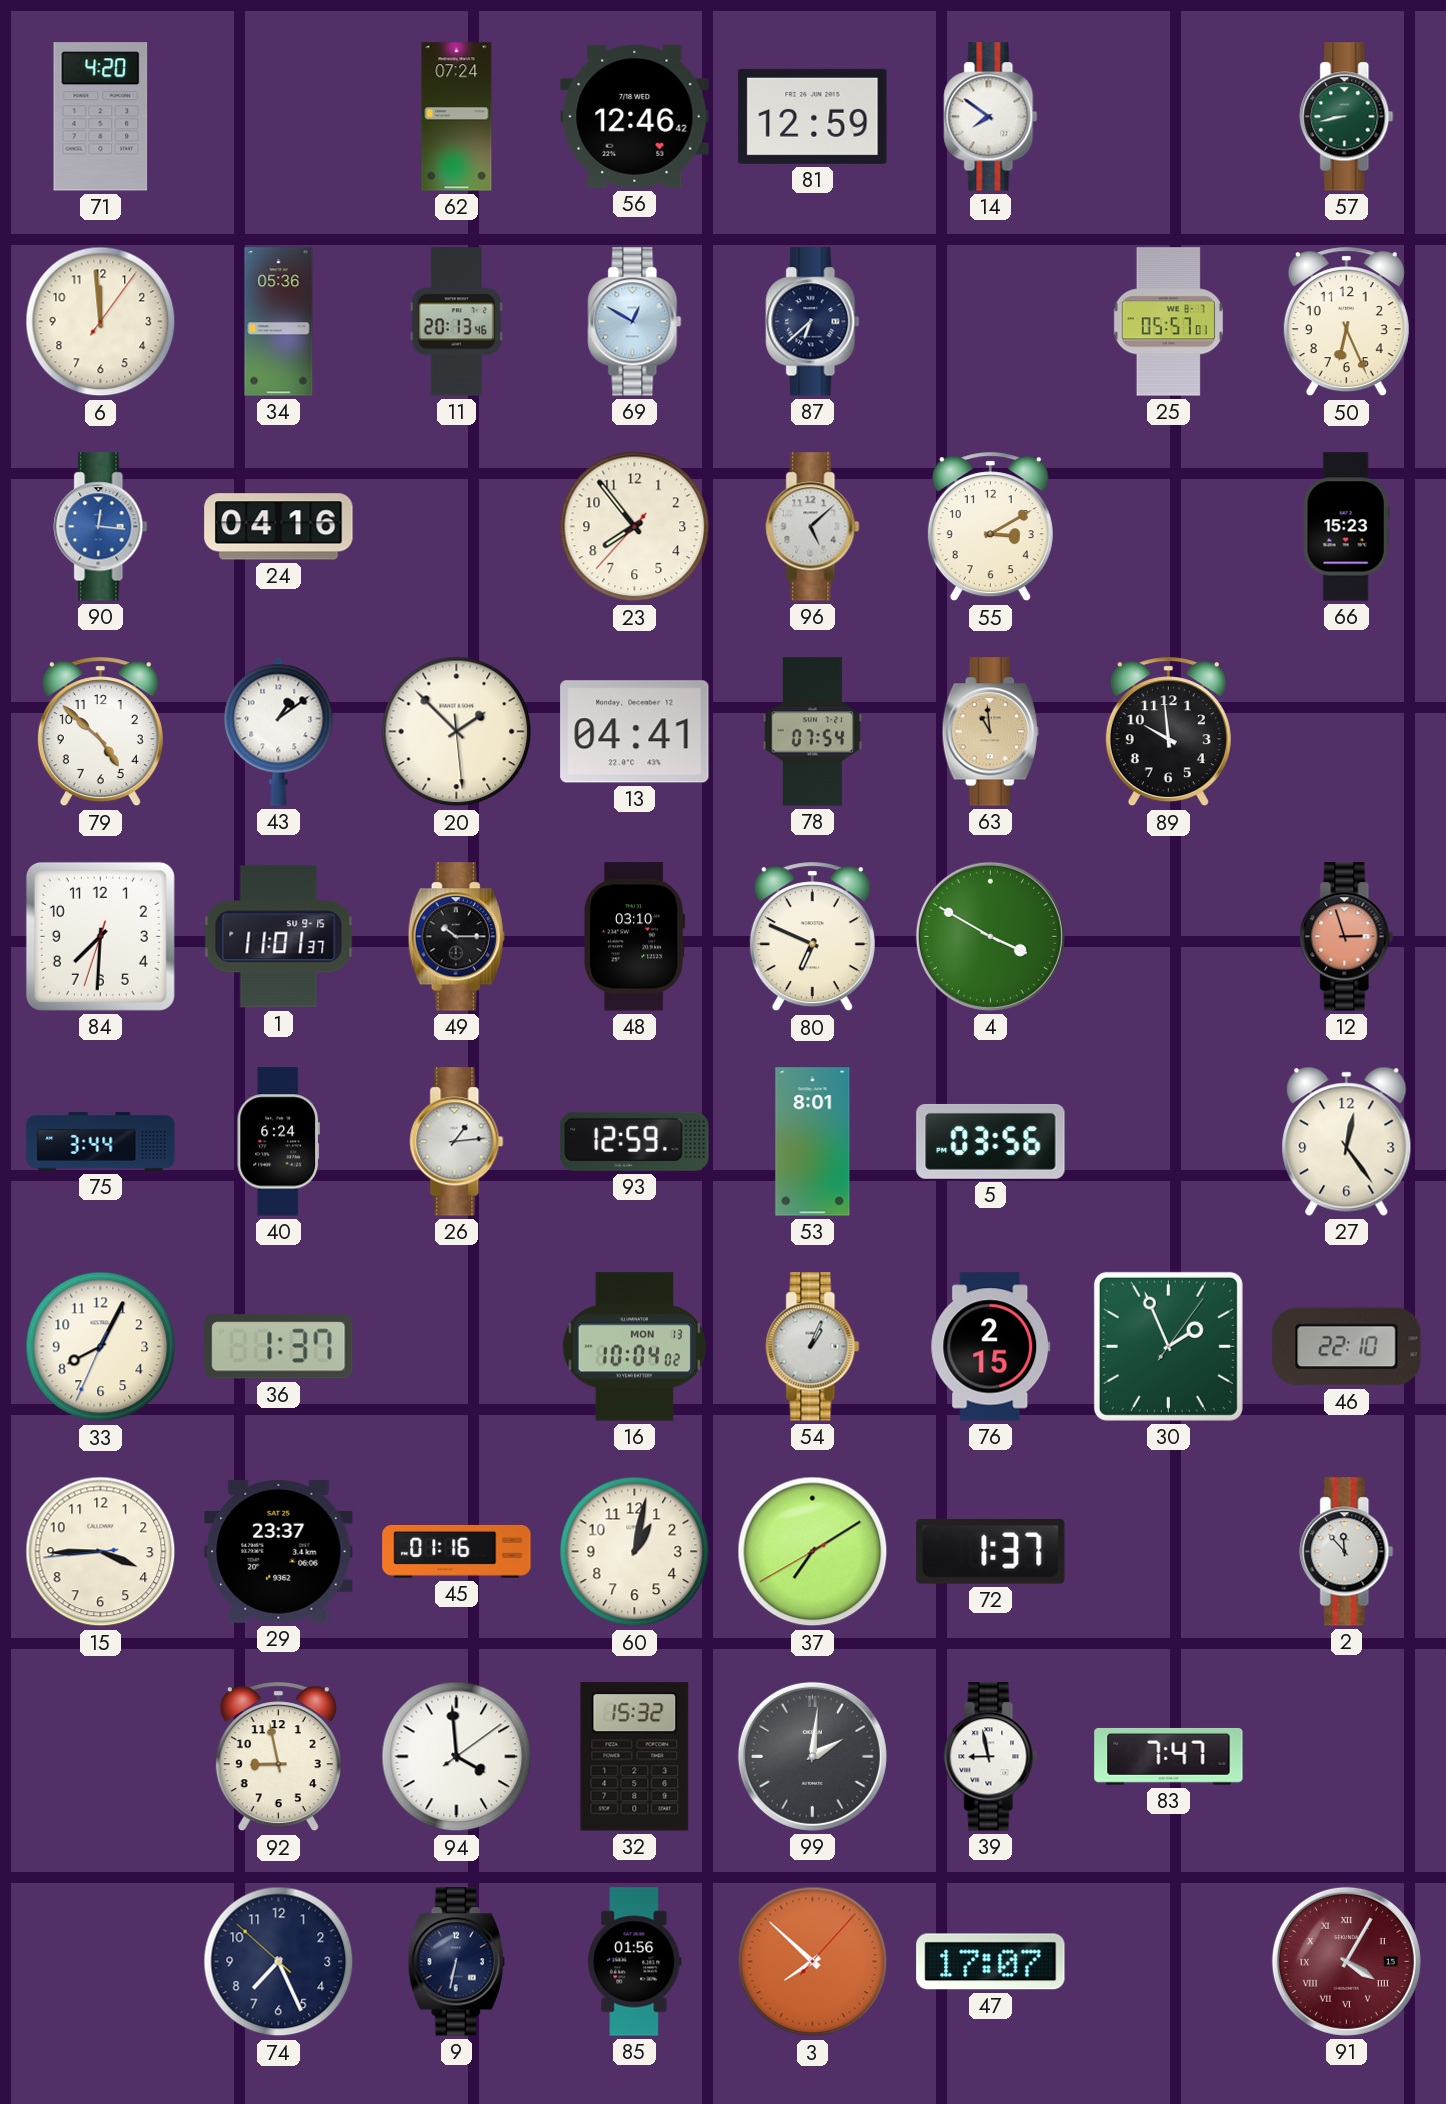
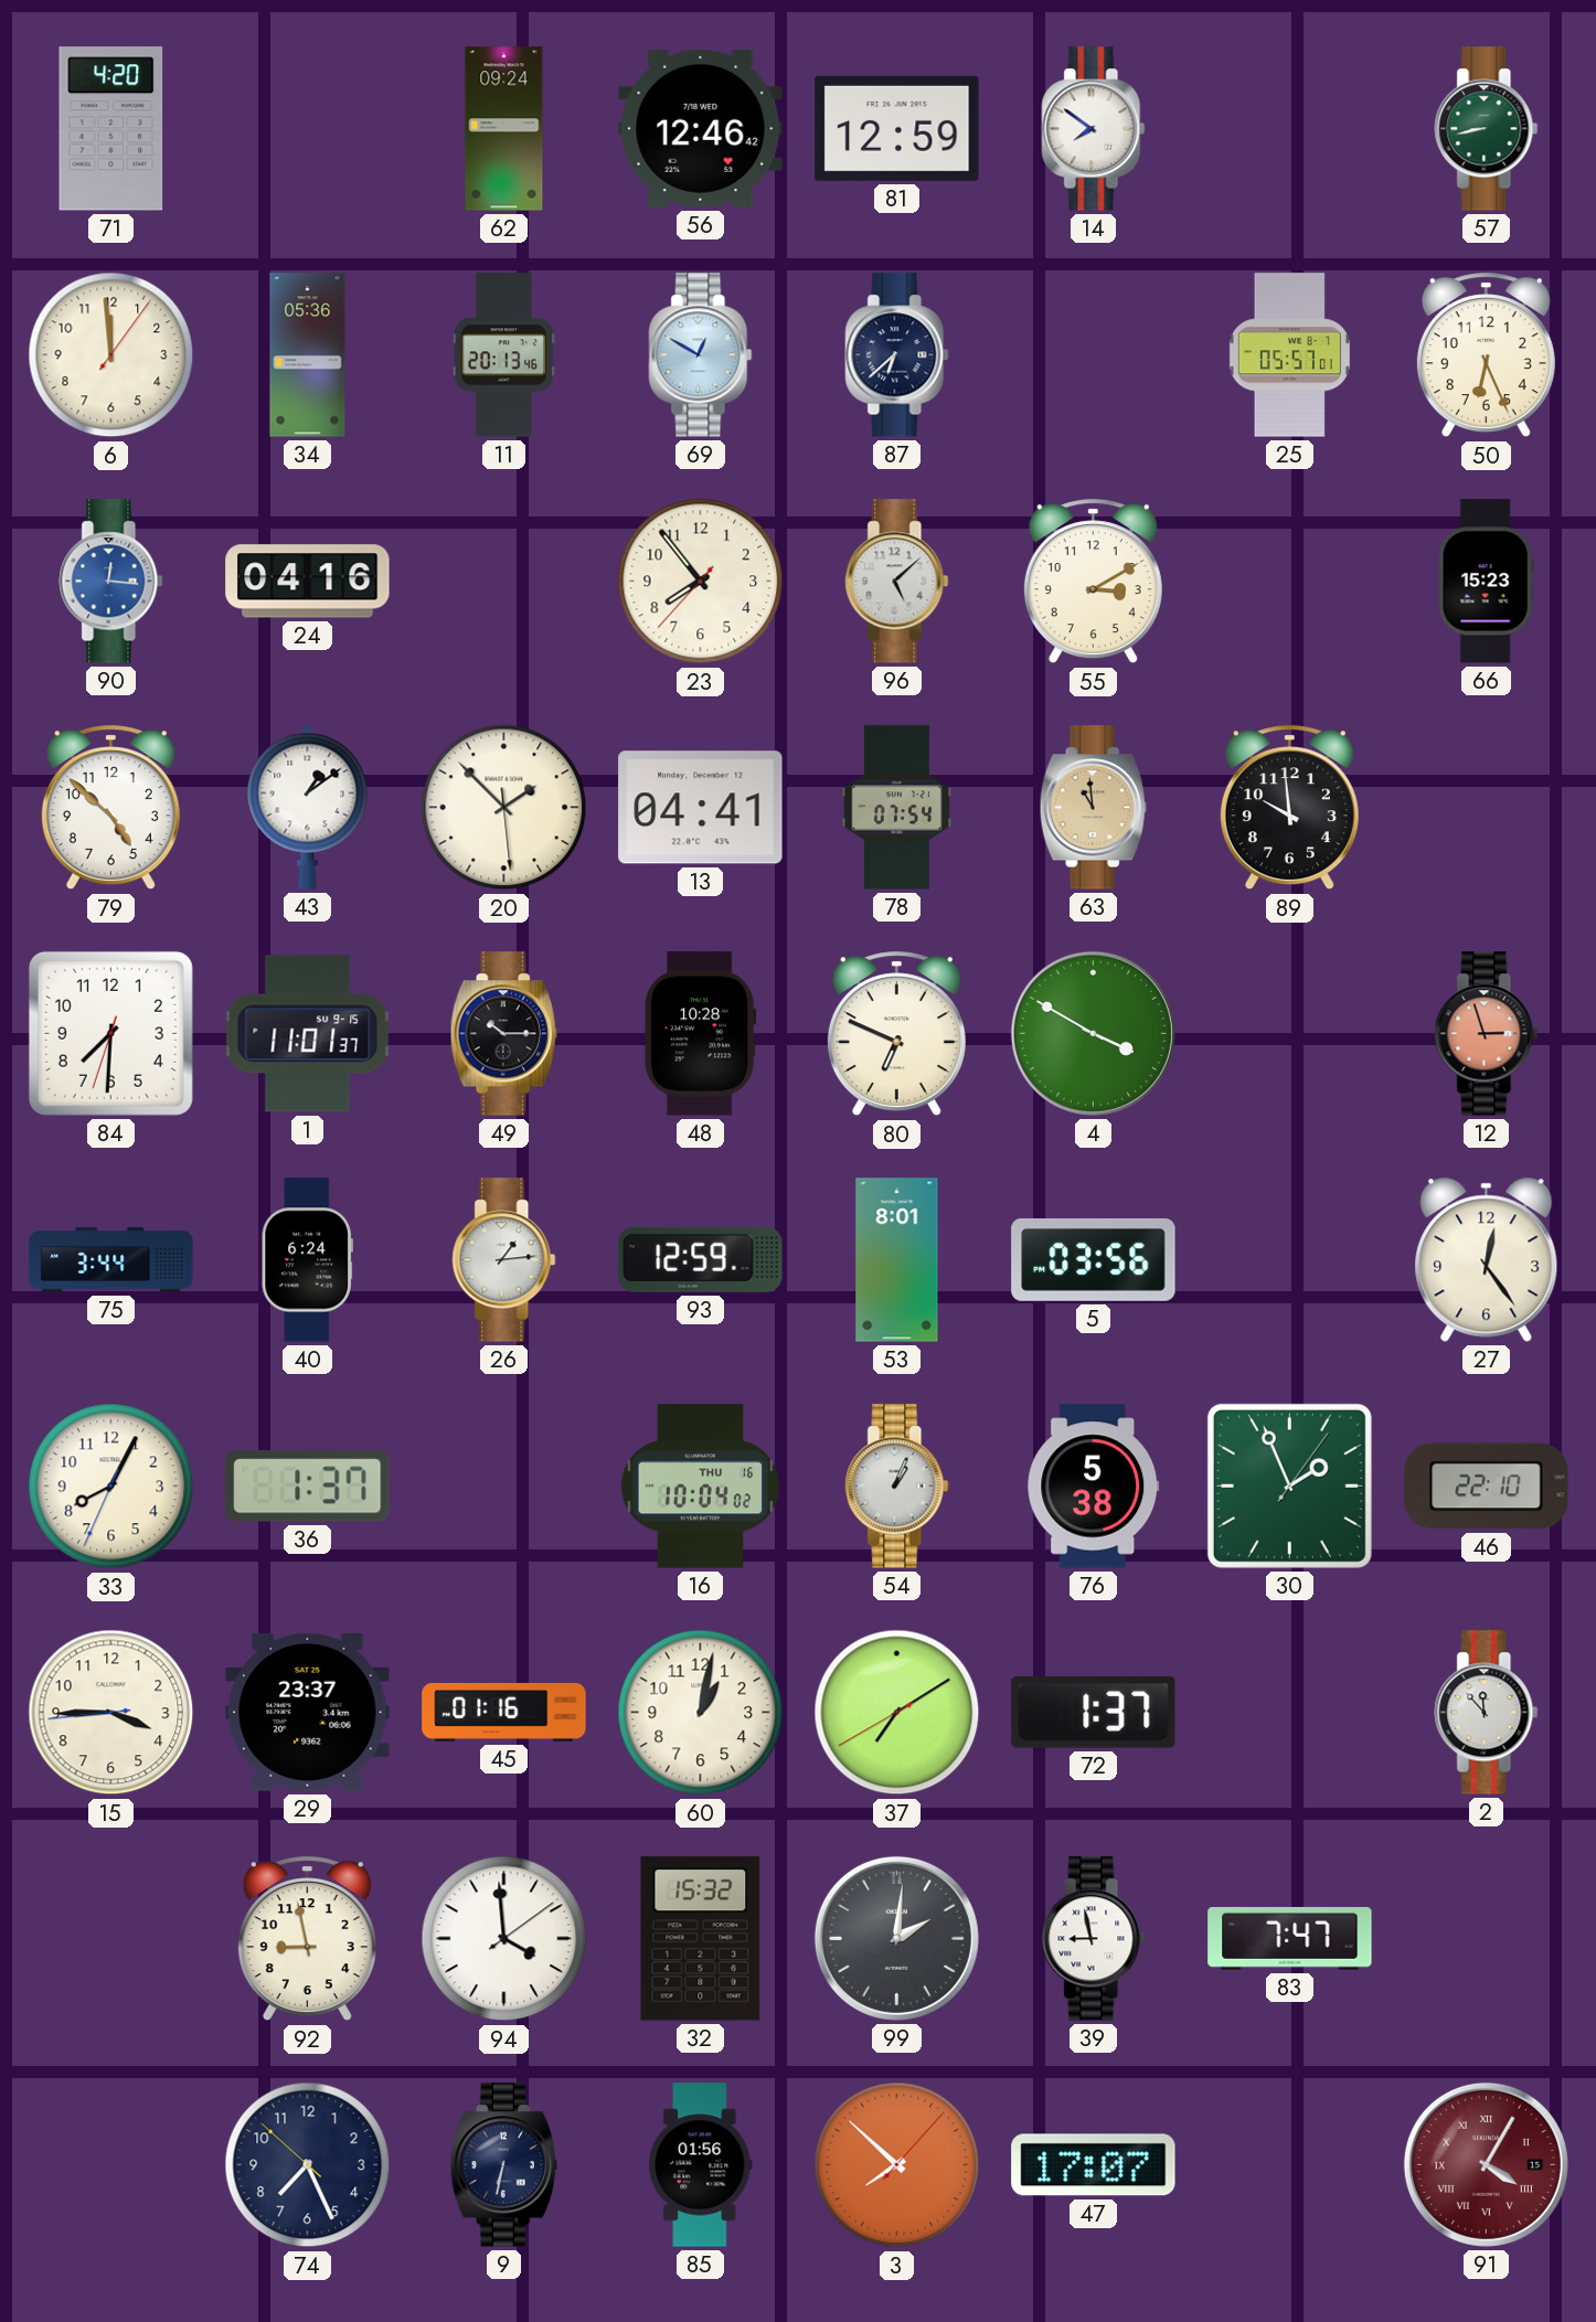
62: 07:24 -> 09:24
48: 03:10 -> 10:28
16 date: MON 13 -> THU 16
76: 2:15 -> 5:38
